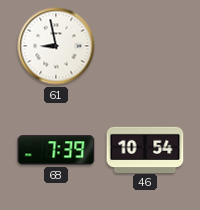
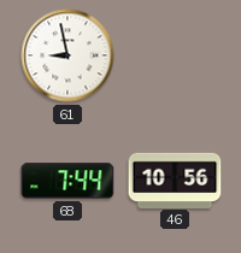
68: 7:39 -> 7:44
46: 10:54 -> 10:56
